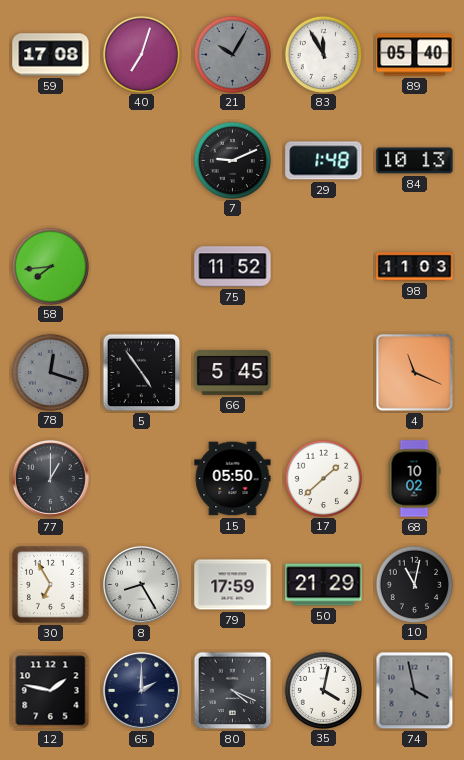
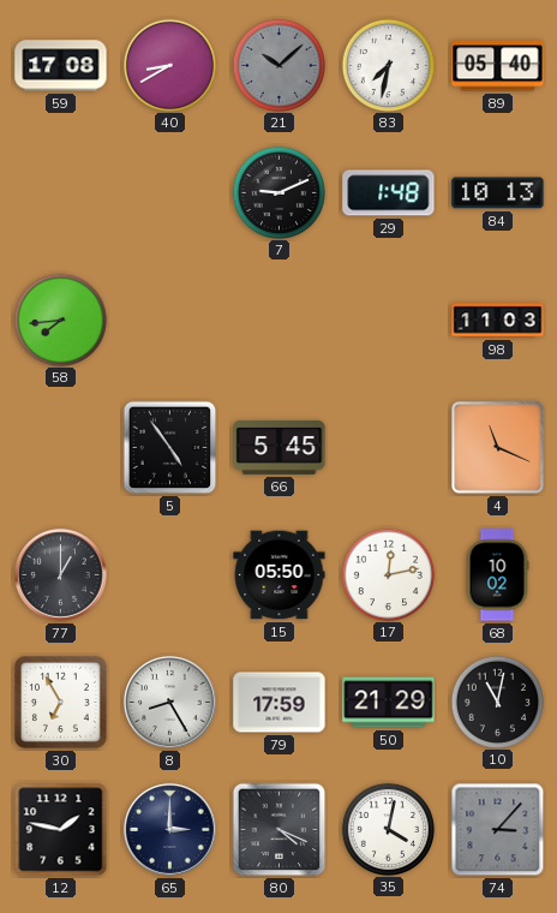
40: 7:03 -> 8:40
21: 10:05 -> 10:08
83: 11:55 -> 7:32
75: 11:52 -> none
78: 12:18 -> none
17: 1:38 -> 12:13
65: 2:00 -> 3:00
74: 3:58 -> 3:07
